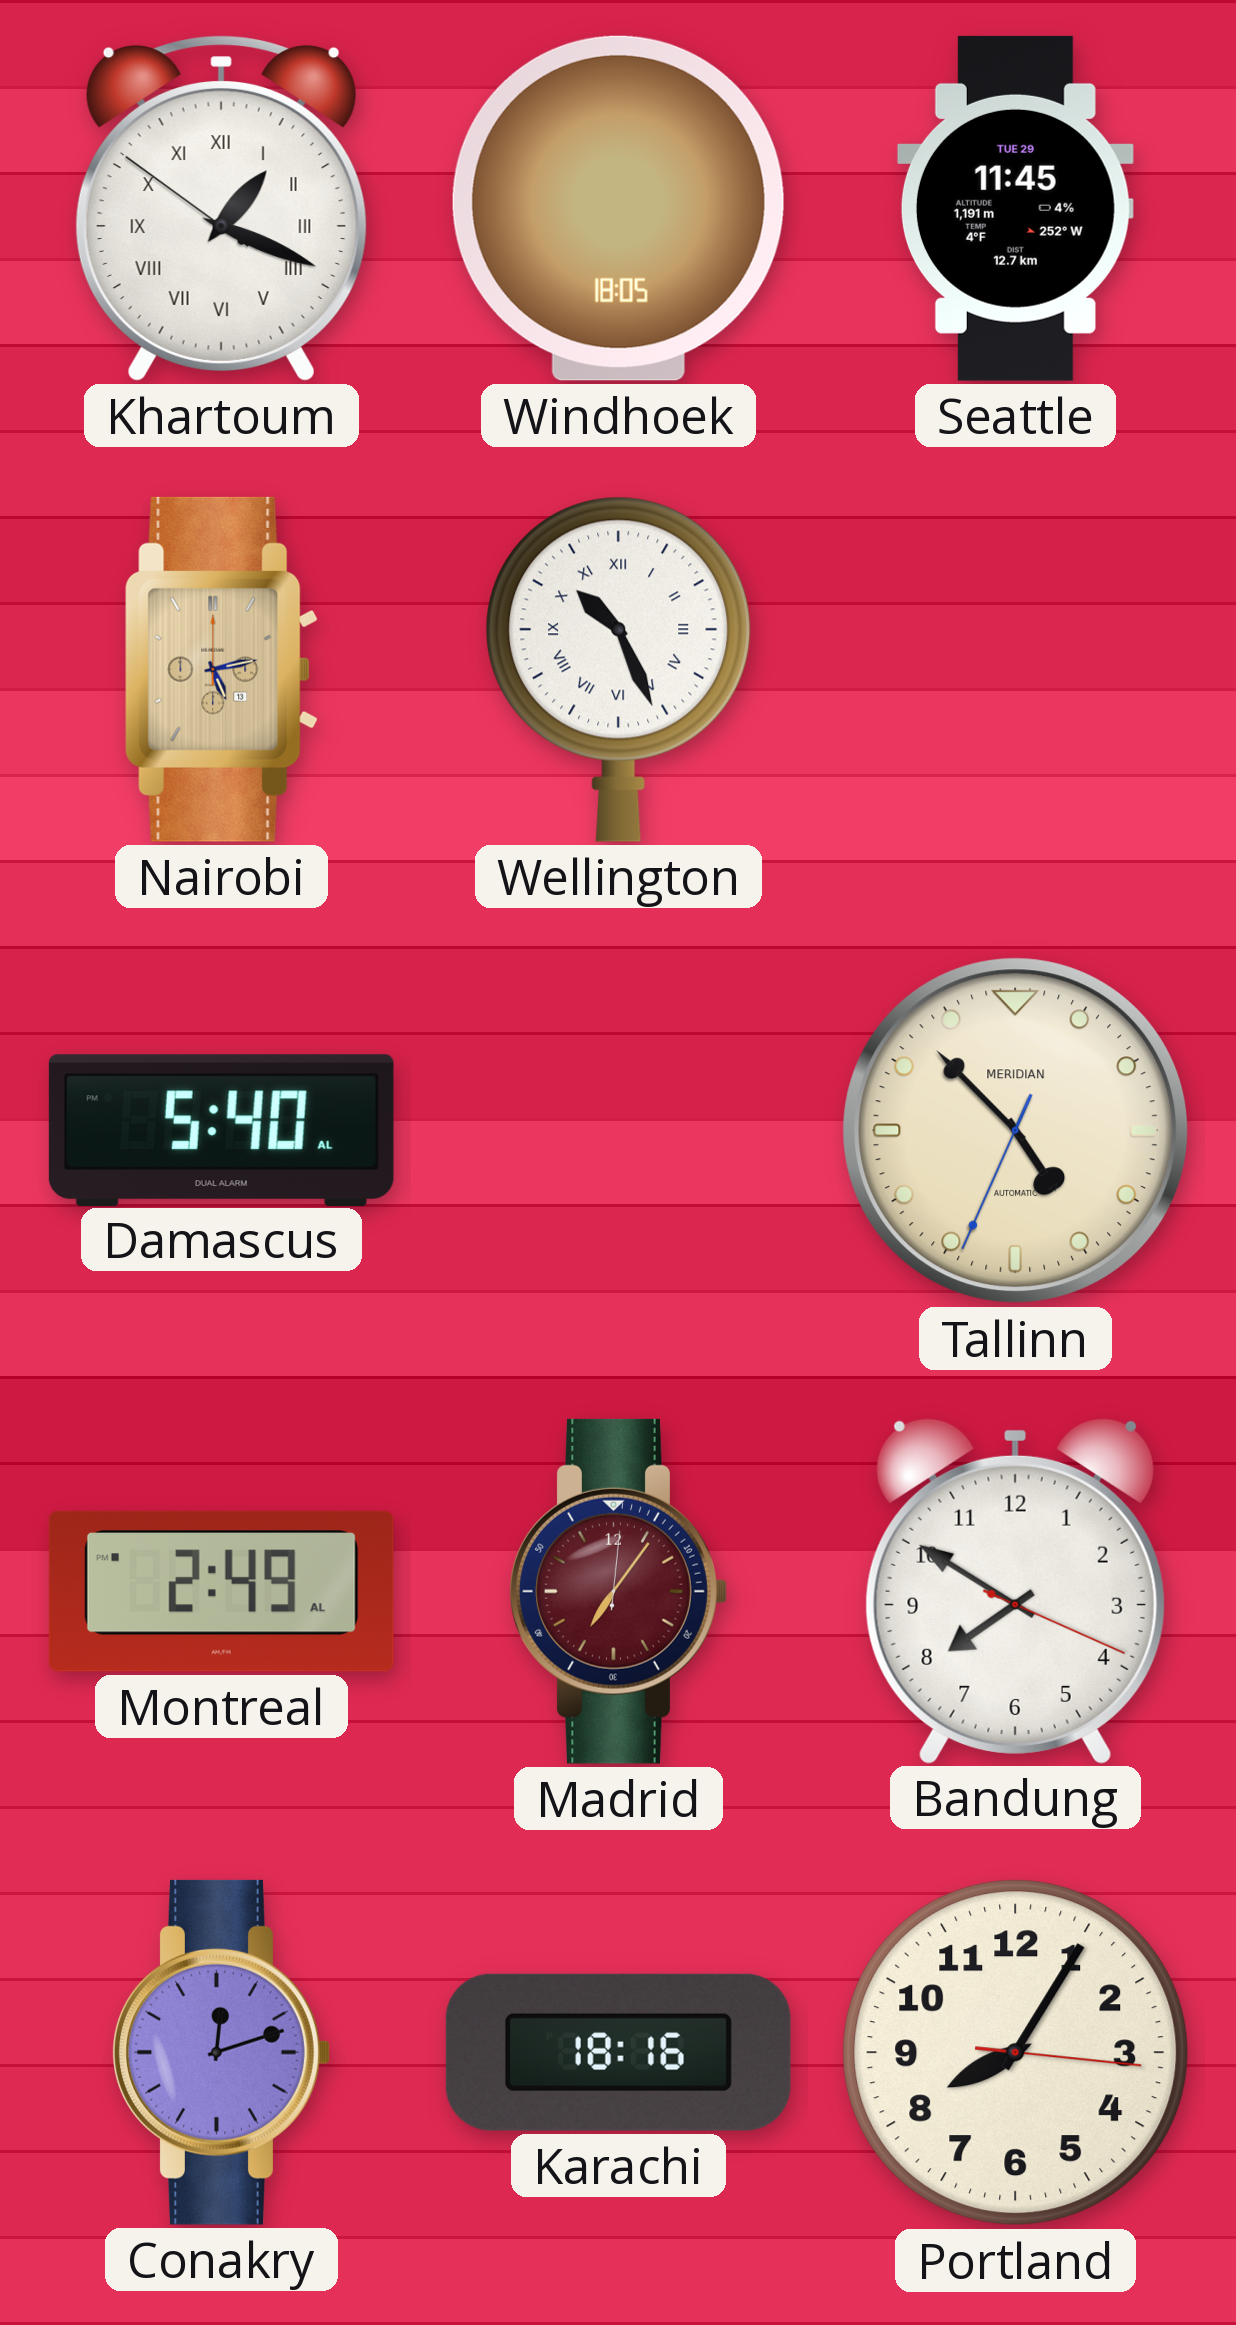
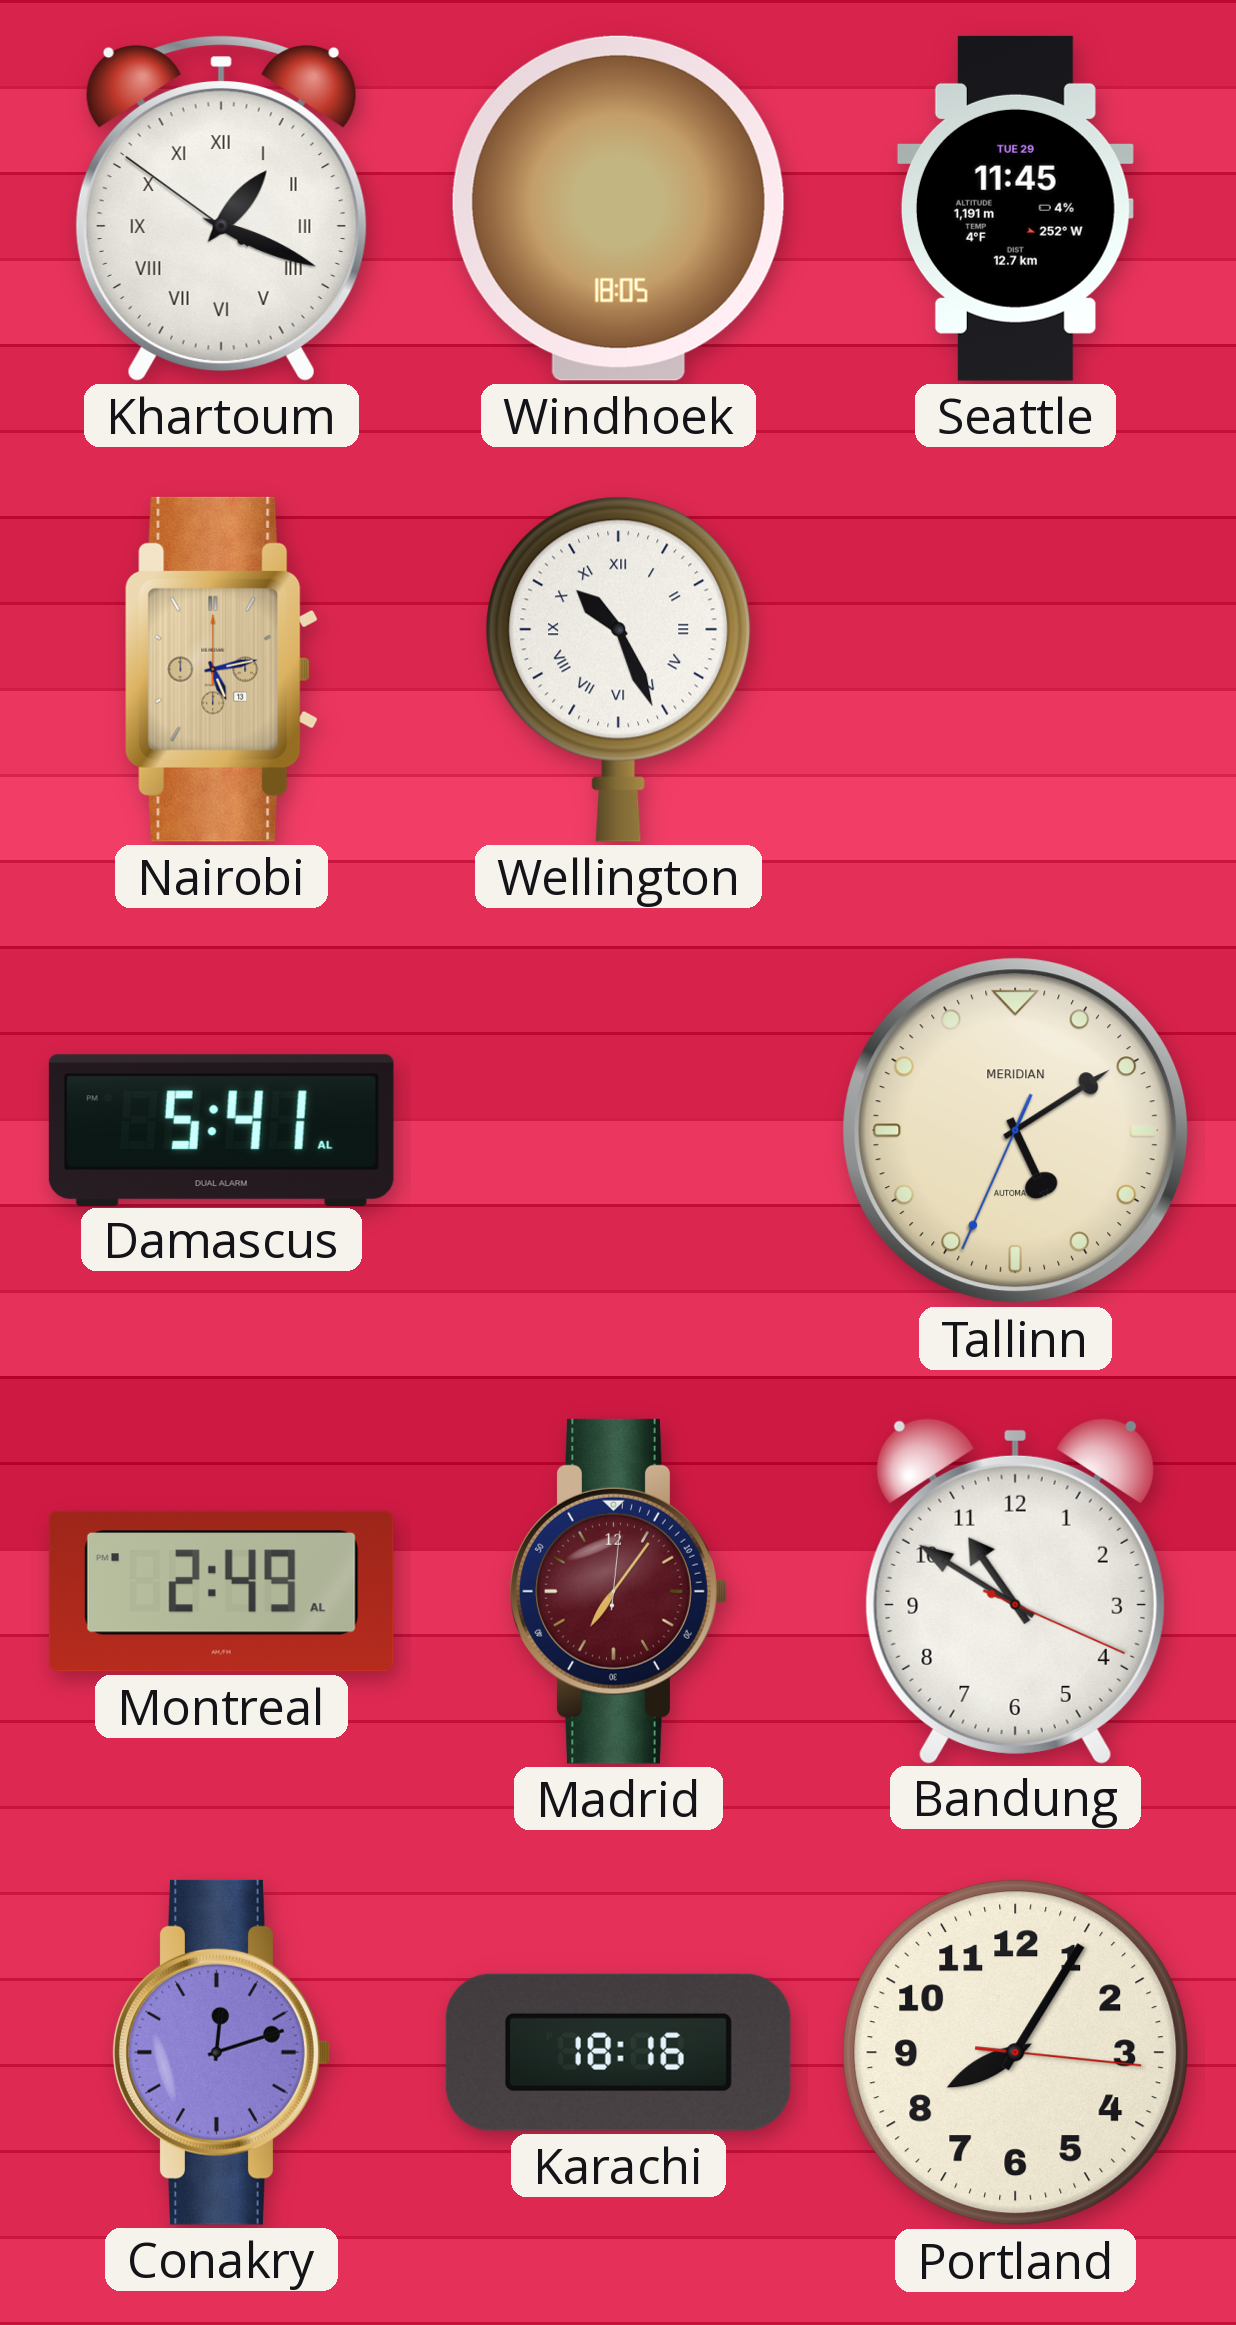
Damascus: 5:40 -> 5:41
Tallinn: 4:52 -> 5:09
Bandung: 7:50 -> 10:50
